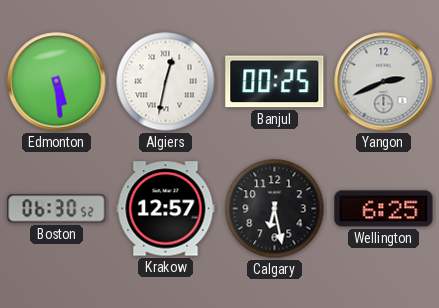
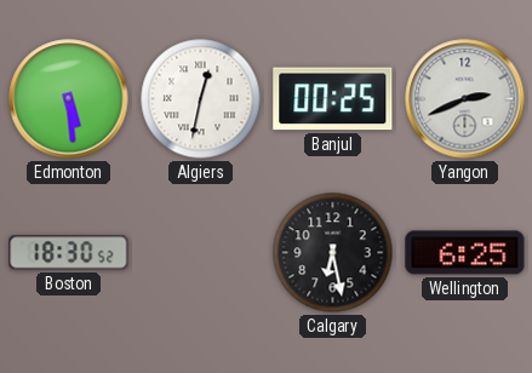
Boston: 06:30 -> 18:30
Krakow: 12:57 -> none
